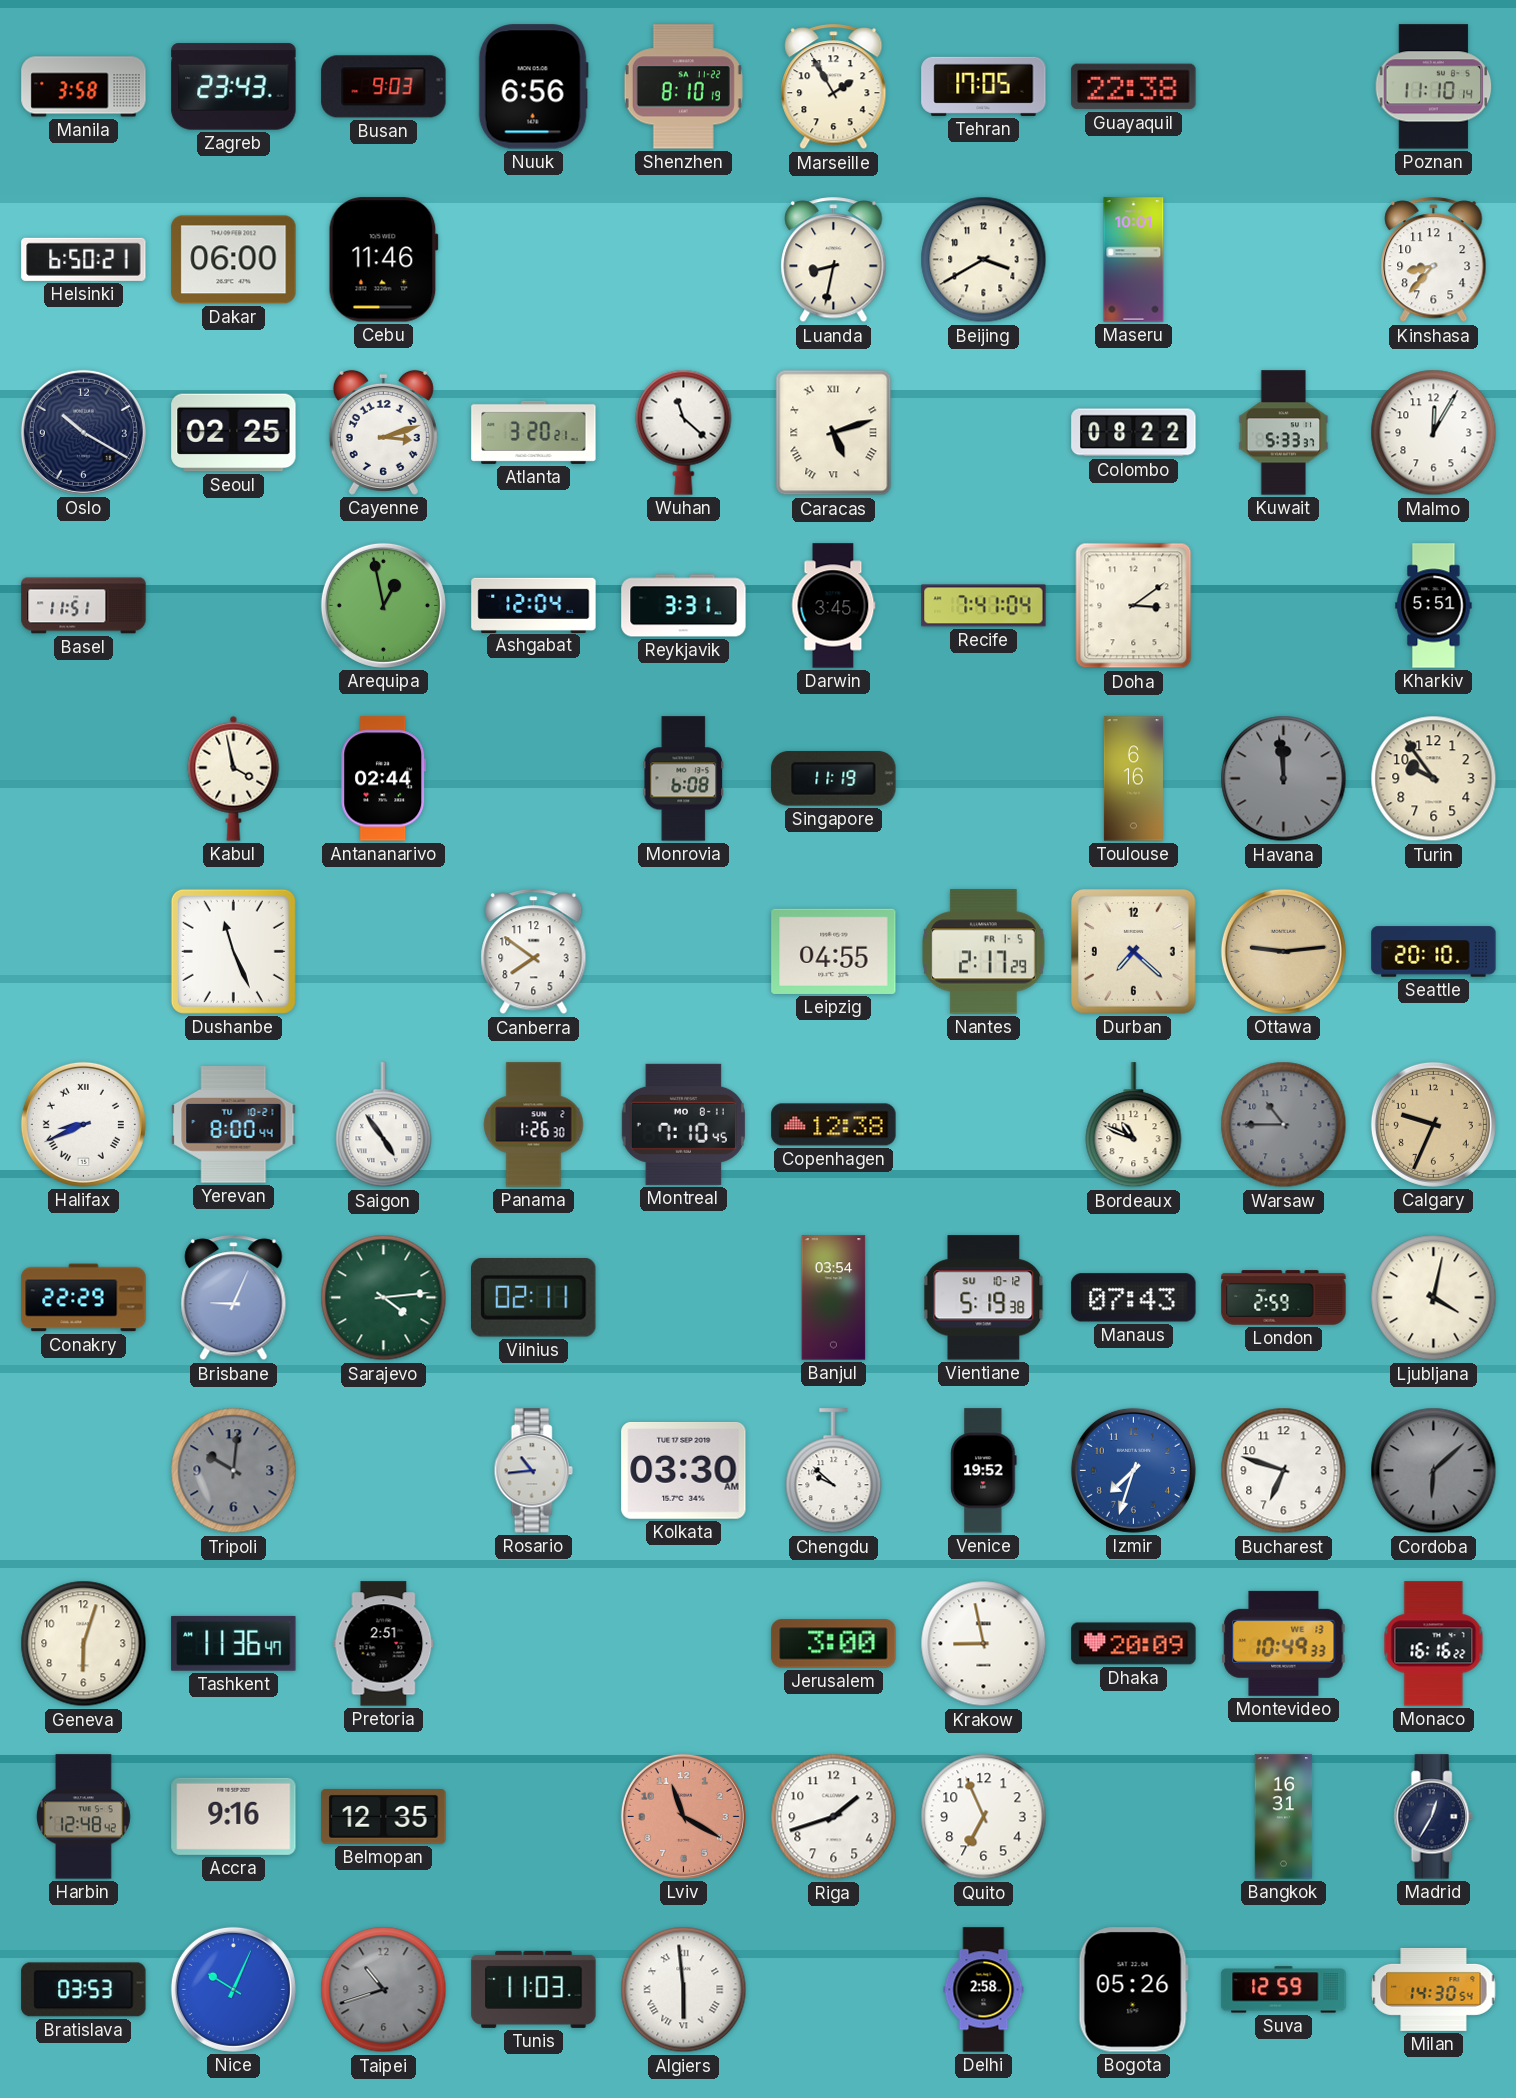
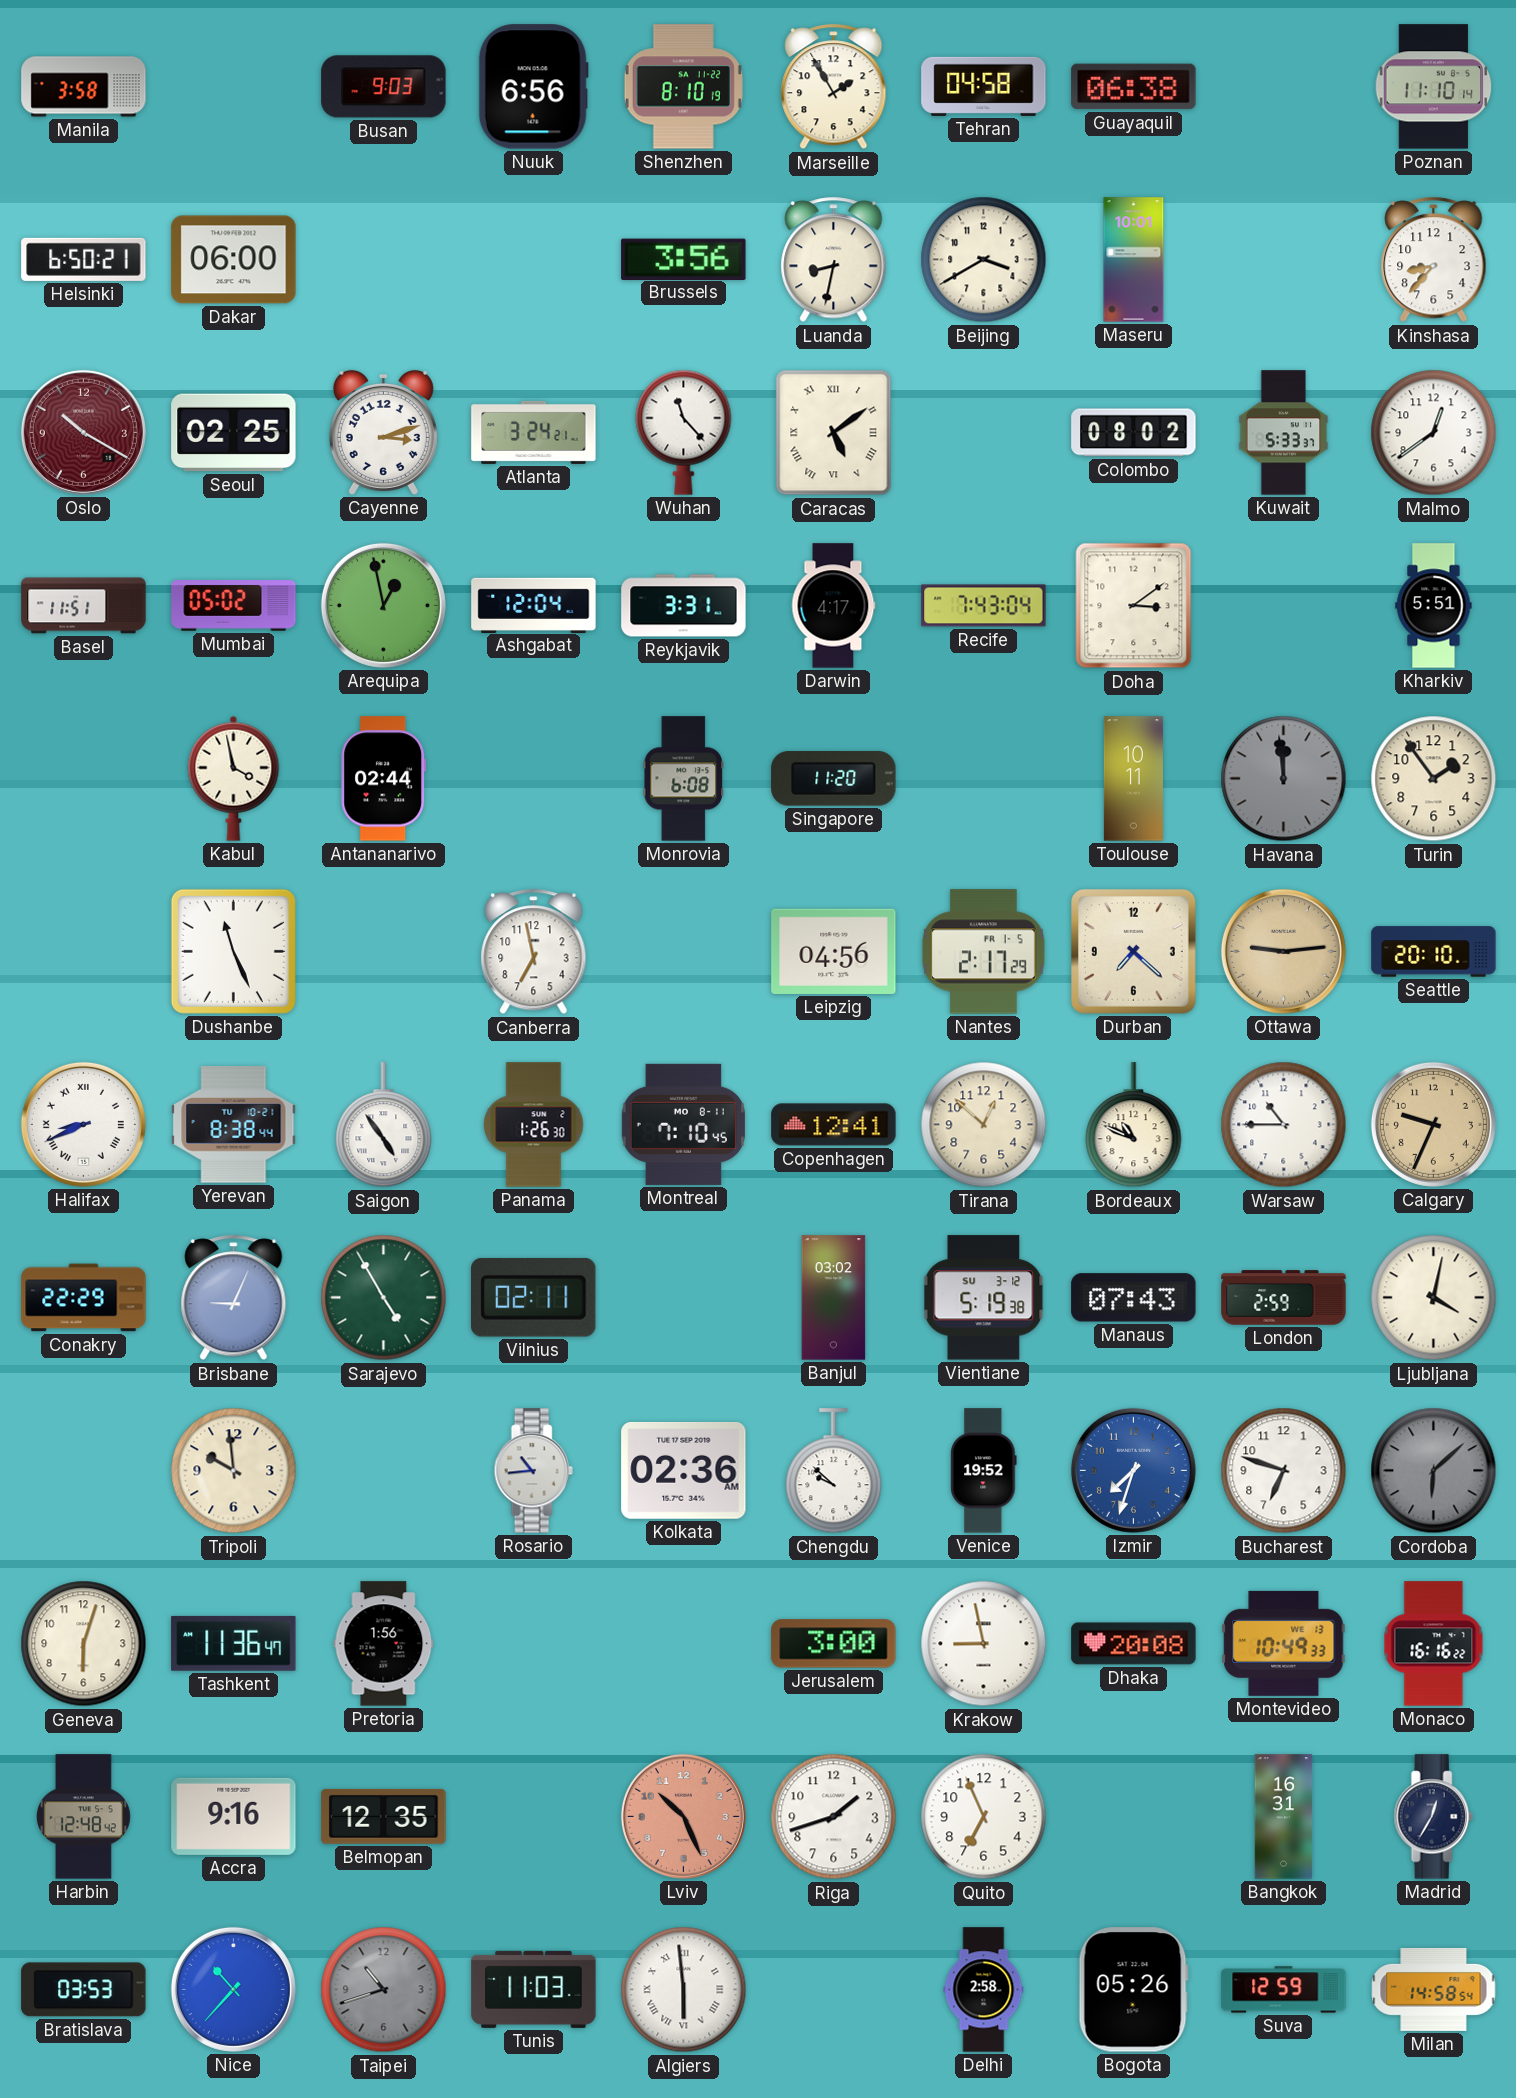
Zagreb: 23:43 -> none
Tehran: 17:05 -> 04:58
Guayaquil: 22:38 -> 06:38
Cebu: 11:46 -> none
Brussels: none -> 3:56
Oslo dial: navy -> burgundy
Atlanta: 3:20 -> 3:24
Wuhan: 11:22 -> 11:23
Caracas: 5:12 -> 5:09
Colombo: 08:22 -> 08:02
Malmo: 12:05 -> 12:39
Mumbai: none -> 05:02
Darwin: 3:45 -> 4:17
Recife: 7:41 -> 7:43
Singapore: 11:19 -> 11:20
Toulouse: 6:16 -> 10:11
Turin: 9:54 -> 1:54
Canberra: 7:51 -> 6:58
Leipzig: 04:55 -> 04:56
Yerevan: 8:00 -> 8:38
Copenhagen: 12:38 -> 12:41
Tirana: none -> 12:52
Warsaw dial: grey -> white
Sarajevo: 4:14 -> 4:55
Banjul: 03:54 -> 03:02
Vientiane date: SU 10-12 -> SU 3-12
Tripoli: 10:01 -> 9:59
Tripoli dial: grey -> cream
Kolkata: 03:30 -> 02:36
Pretoria: 2:51 -> 1:56
Dhaka: 20:09 -> 20:08
Lviv: 11:20 -> 10:26
Nice: 10:04 -> 10:37
Milan: 14:30 -> 14:58
